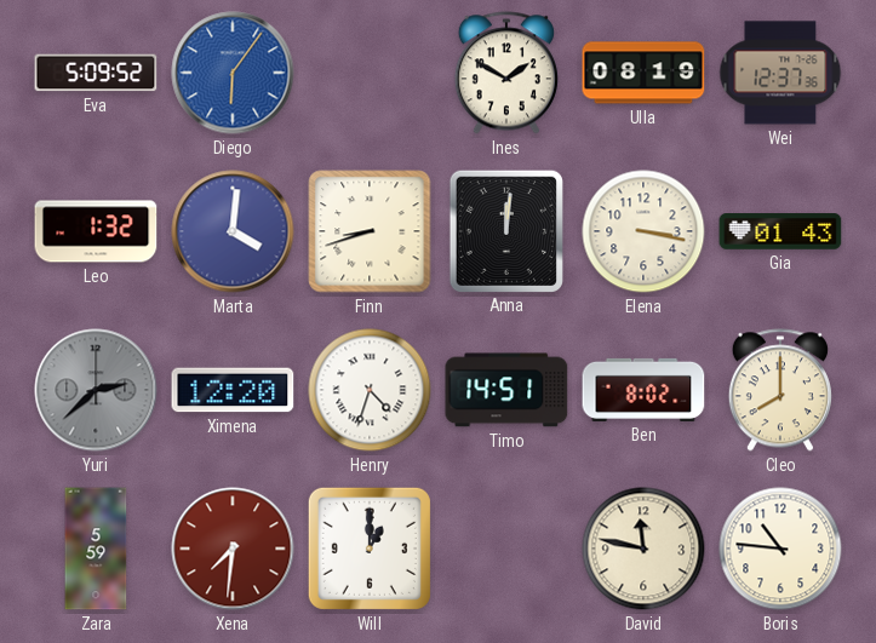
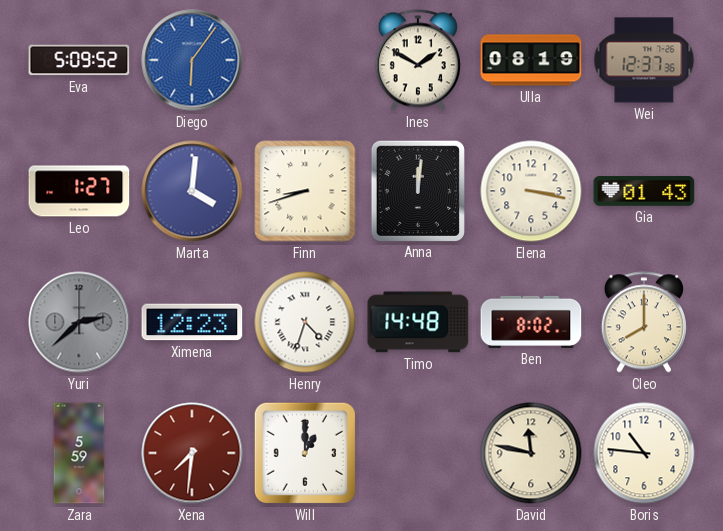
Leo: 1:32 -> 1:27
Ximena: 12:20 -> 12:23
Timo: 14:51 -> 14:48
